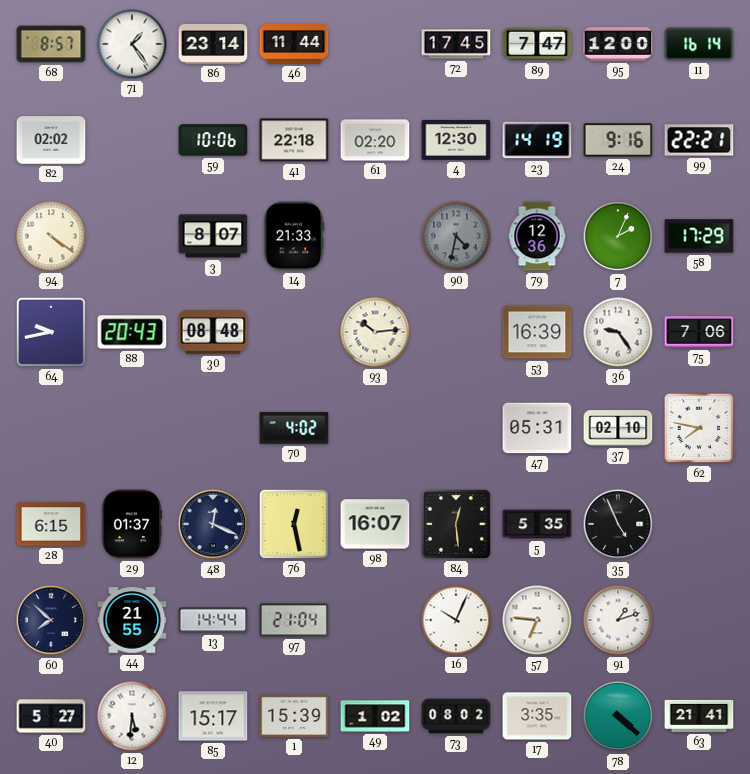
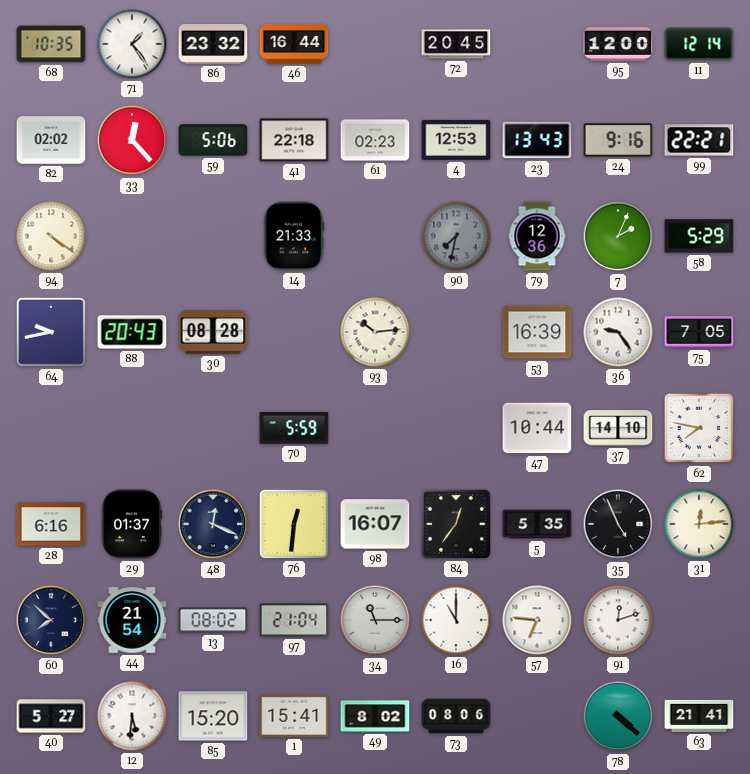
68: 8:57 -> 10:35
86: 23:14 -> 23:32
46: 11:44 -> 16:44
72: 17:45 -> 20:45
89: 7:47 -> none
11: 16:14 -> 12:14
33: none -> 12:23
59: 10:06 -> 5:06
61: 02:20 -> 02:23
4: 12:30 -> 12:53
23: 14:19 -> 13:43
3: 8:07 -> none
90: 4:32 -> 7:32
58: 17:29 -> 5:29
30: 08:48 -> 08:28
75: 7:06 -> 7:05
70: 4:02 -> 5:59
47: 05:31 -> 10:44
37: 02:10 -> 14:10
28: 6:15 -> 6:16
76: 12:28 -> 12:31
84: 12:29 -> 12:36
31: none -> 12:14
44: 21:55 -> 21:54
13: 14:44 -> 08:02
34: none -> 11:15
16: 10:04 -> 11:00
91: 1:12 -> 12:12
85: 15:17 -> 15:20
1: 15:39 -> 15:41
49: 1:02 -> 8:02
73: 08:02 -> 08:06
17: 3:35 -> none
